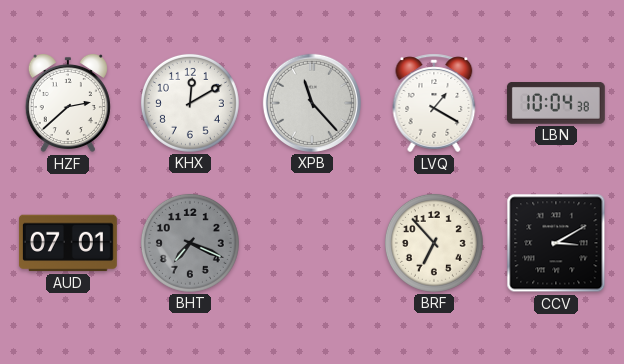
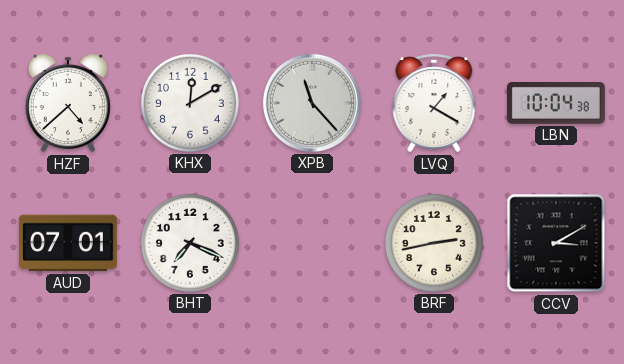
HZF: 2:38 -> 4:38
BHT dial: grey -> white
BRF: 6:53 -> 2:43
